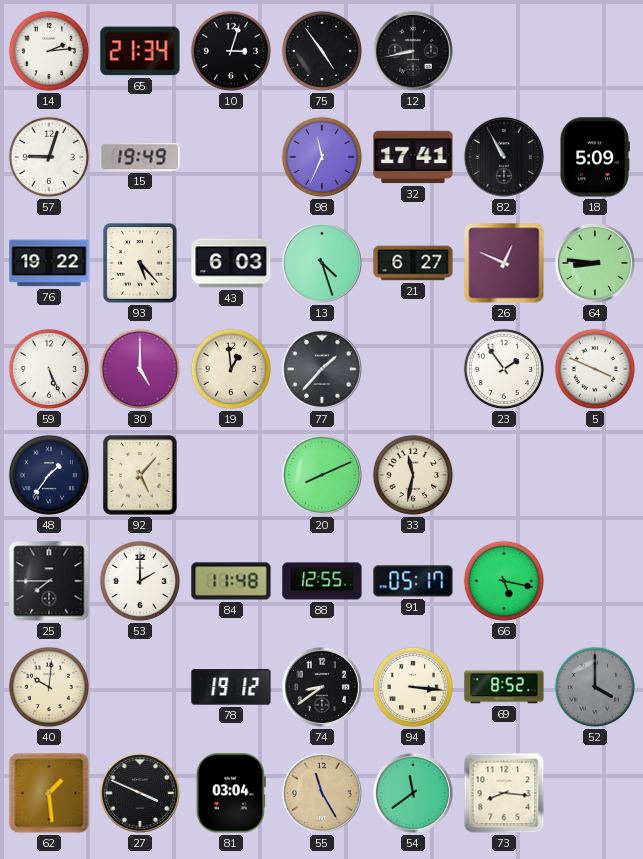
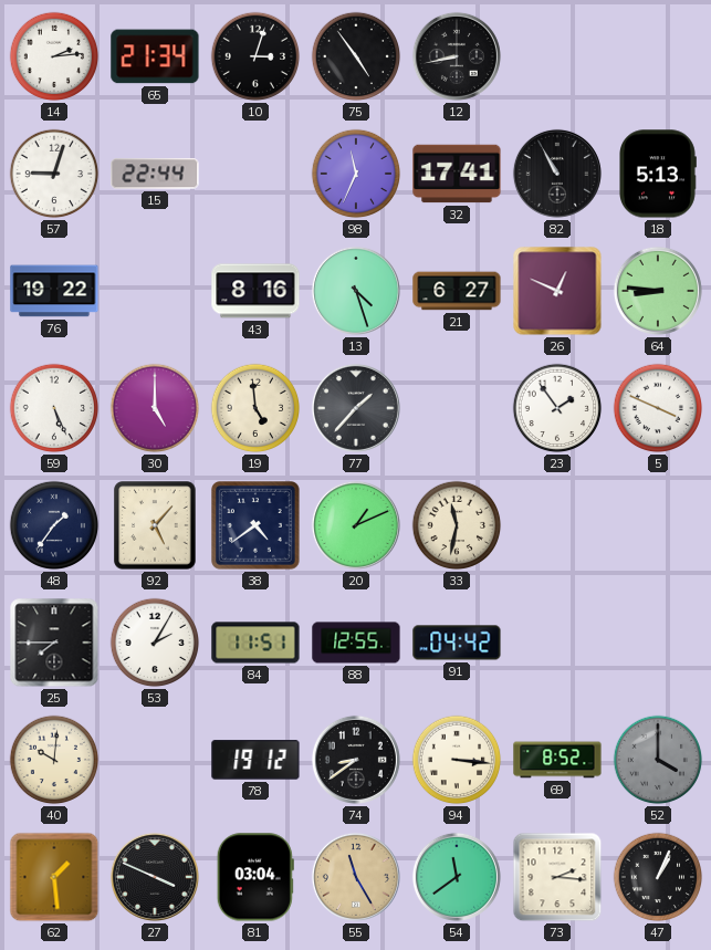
15: 19:49 -> 22:44
18: 5:09 -> 5:13
93: 5:23 -> none
43: 6:03 -> 8:16
19: 12:59 -> 4:59
38: none -> 4:39
20: 8:11 -> 1:11
53: 2:00 -> 2:05
84: 11:48 -> 11:51
91: 05:17 -> 04:42
66: 5:17 -> none
73: 8:16 -> 2:16
47: none -> 1:04
